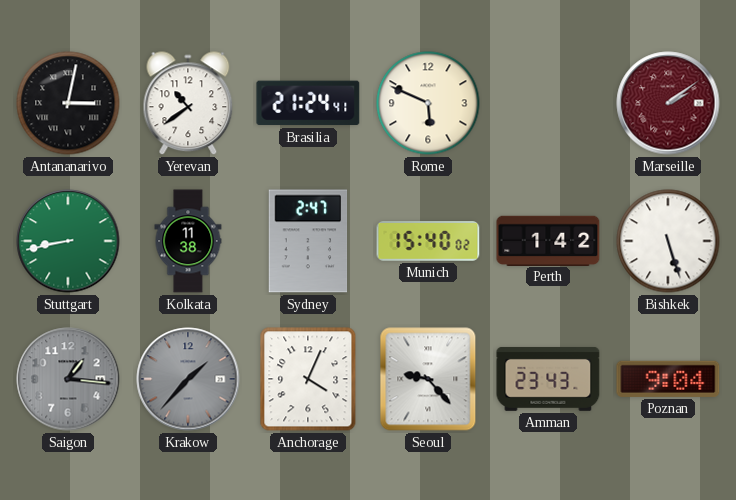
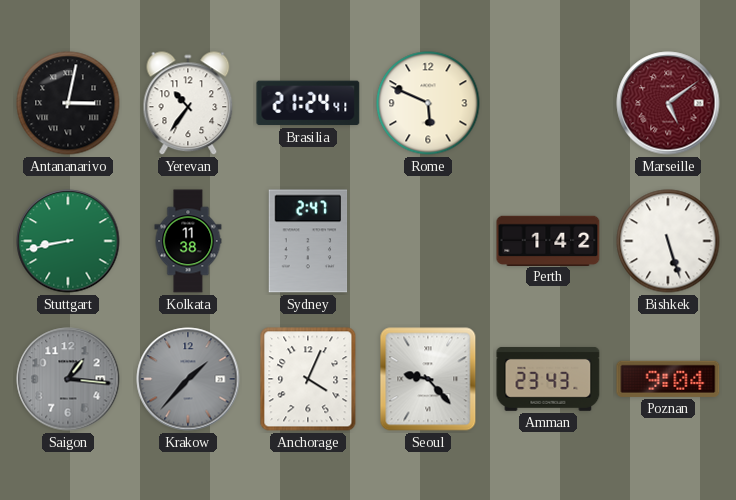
Yerevan: 10:39 -> 10:36
Marseille: 2:09 -> 5:09
Munich: 15:40 -> none
